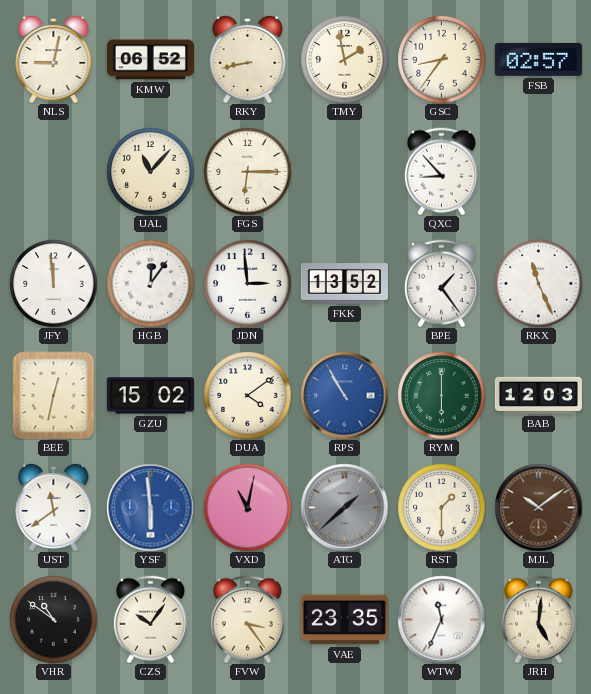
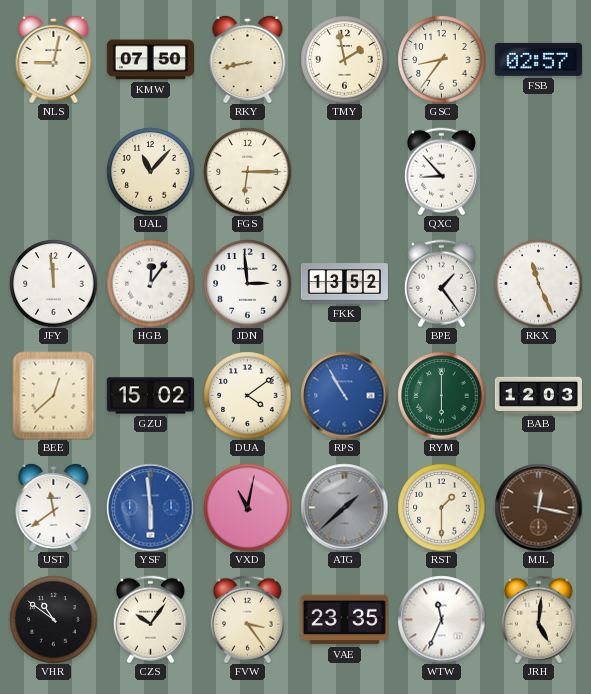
KMW: 06:52 -> 07:50
BEE: 12:32 -> 12:38
MJL: 10:09 -> 12:17
